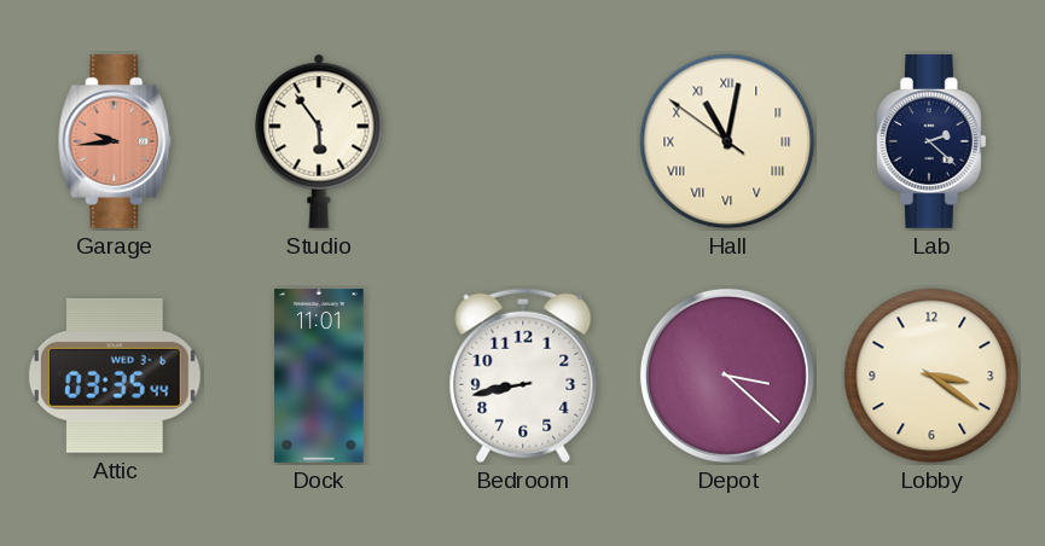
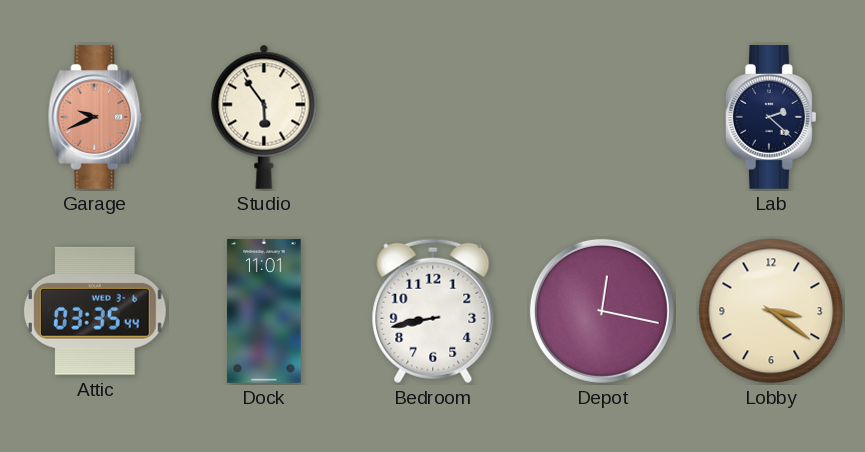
Garage: 9:44 -> 9:41
Hall: 11:01 -> none
Depot: 3:22 -> 12:17
